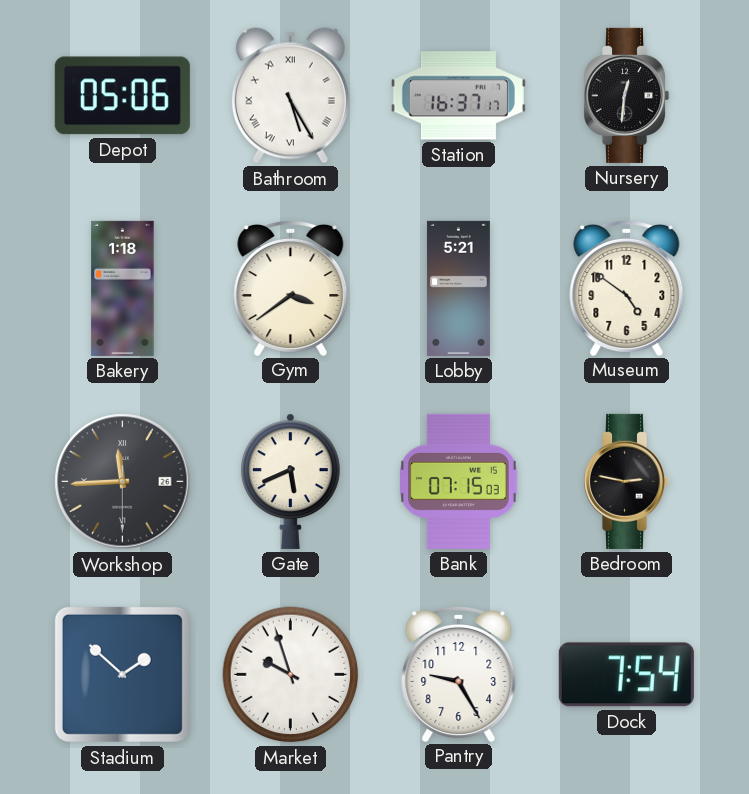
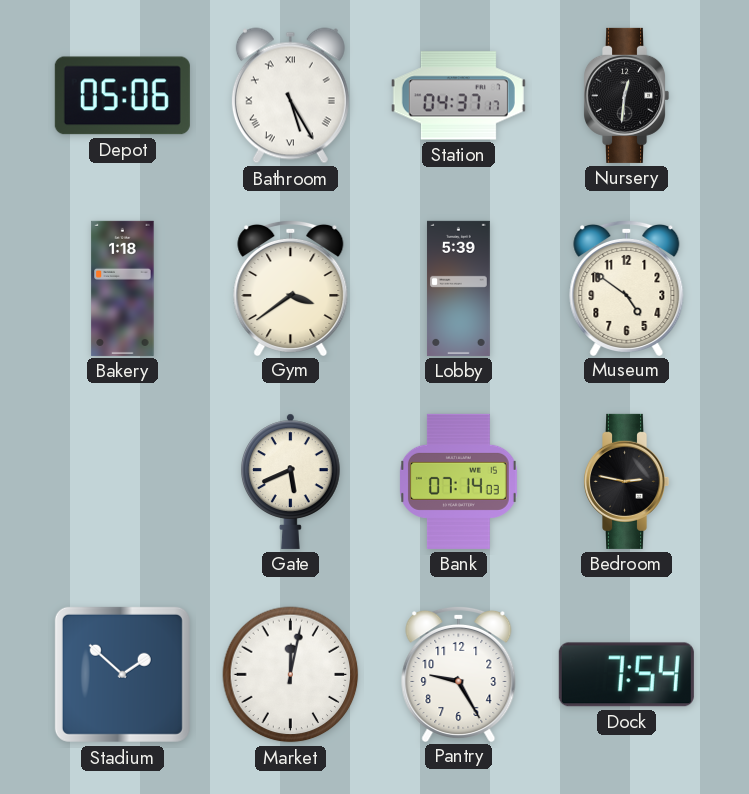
Station: 16:37 -> 04:37
Lobby: 5:21 -> 5:39
Workshop: 11:44 -> none
Bank: 07:15 -> 07:14
Market: 9:57 -> 12:02
